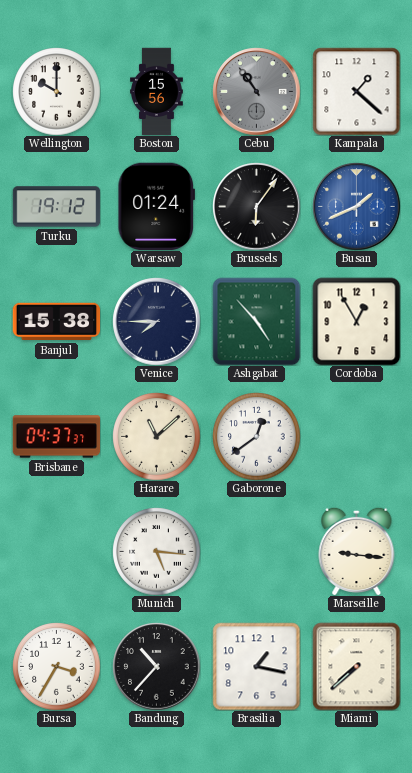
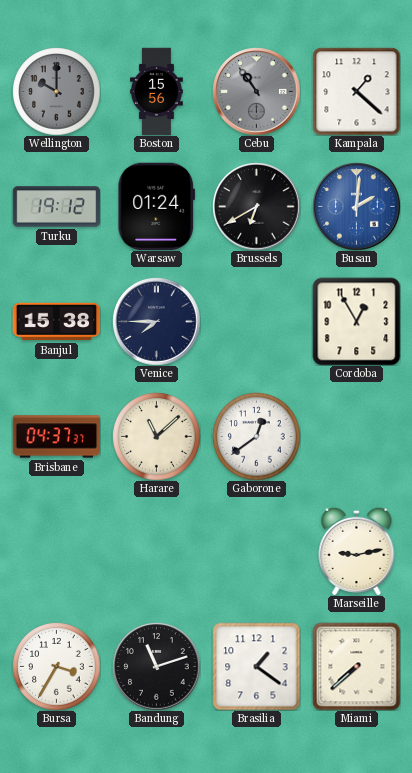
Wellington dial: white -> grey
Brussels: 6:06 -> 6:40
Busan: 1:41 -> 2:01
Ashgabat: 4:53 -> none
Munich: 5:16 -> none
Marseille: 9:16 -> 9:13
Bandung: 10:37 -> 11:12
Brasilia: 1:17 -> 1:21
